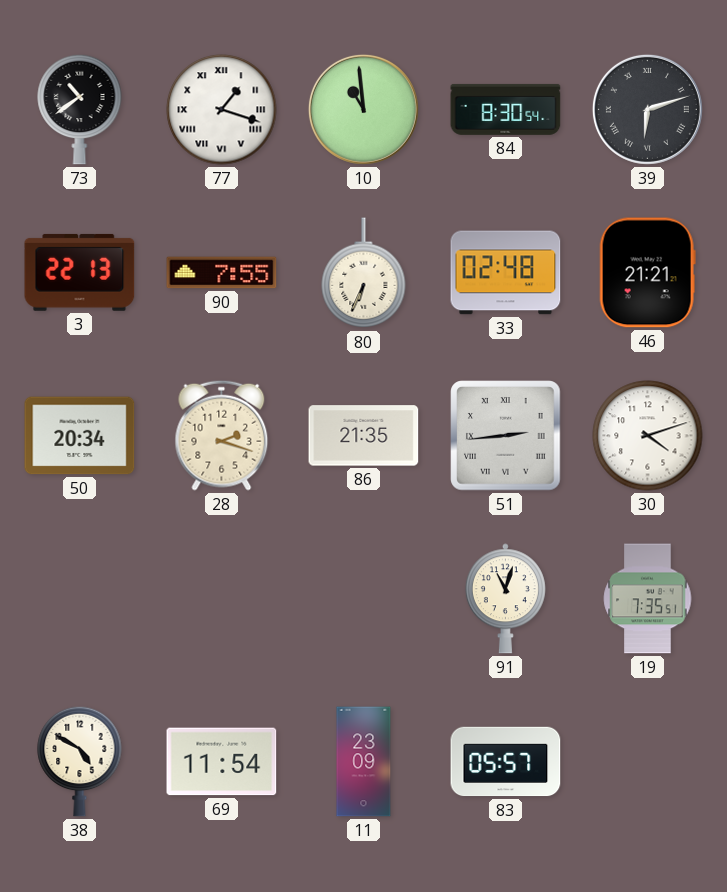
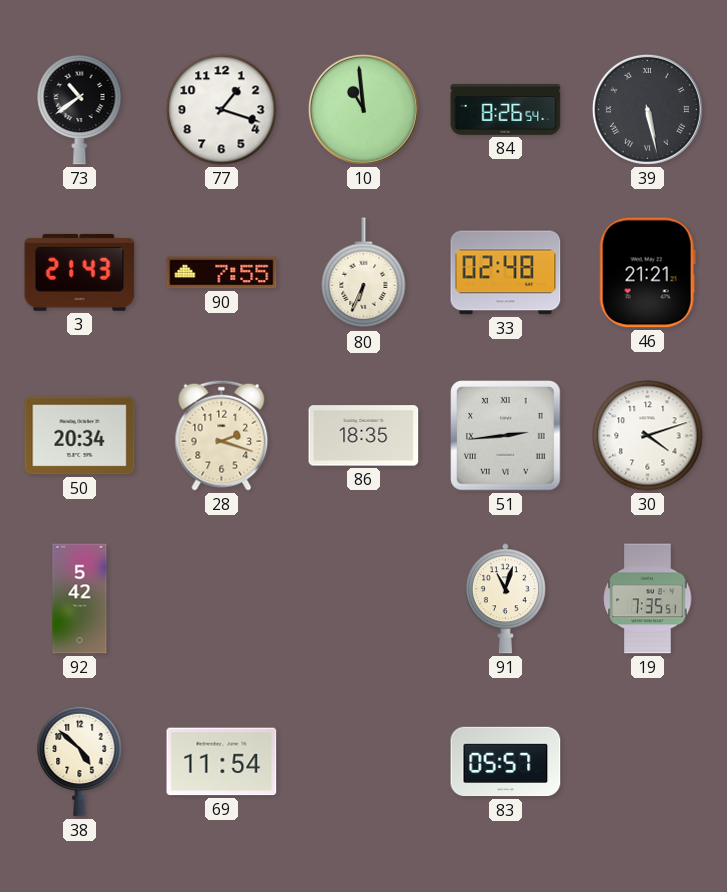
77 numerals: Roman -> Arabic
84: 8:30 -> 8:26
39: 6:12 -> 5:28
3: 22:13 -> 21:43
86: 21:35 -> 18:35
92: none -> 5:42
38: 4:50 -> 4:52
11: 23:09 -> none
